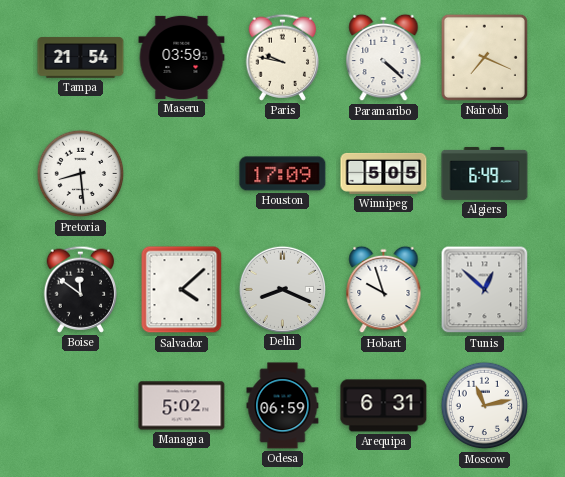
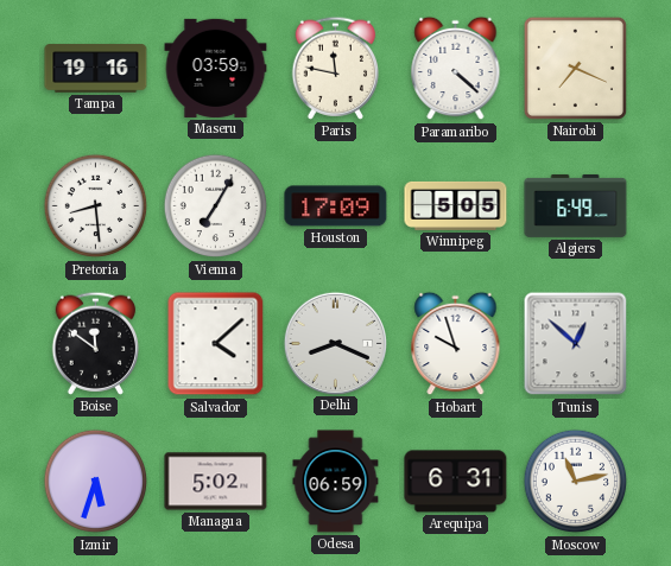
Tampa: 21:54 -> 19:16
Paris: 9:47 -> 11:47
Vienna: none -> 7:05
Izmir: none -> 5:33
